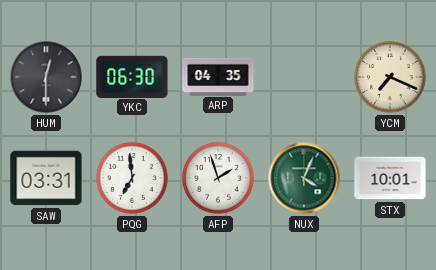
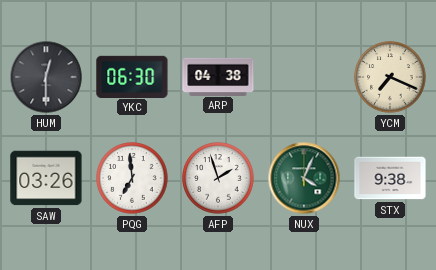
ARP: 04:35 -> 04:38
SAW: 03:31 -> 03:26
STX: 10:01 -> 9:38
